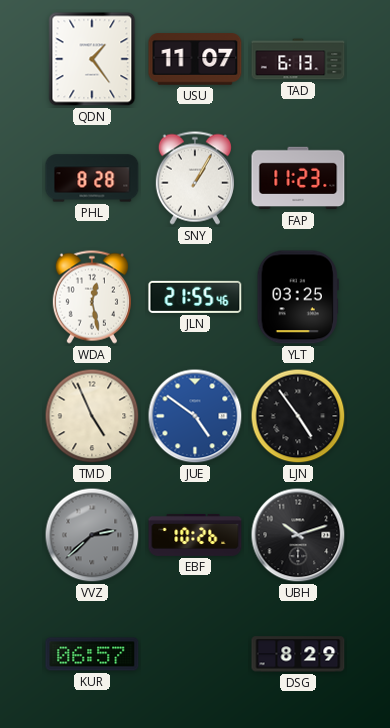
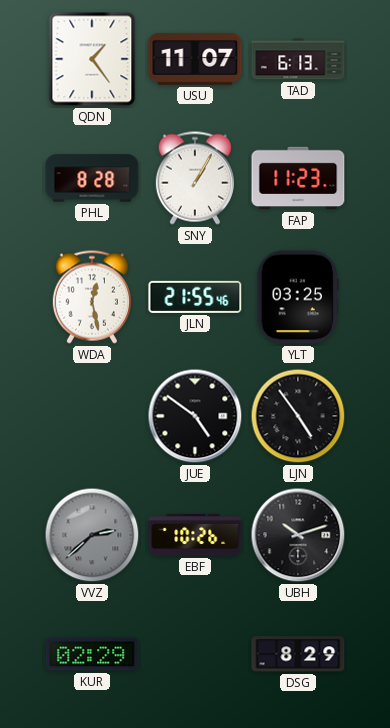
TMD: 4:56 -> none
JUE dial: blue -> black
KUR: 06:57 -> 02:29
